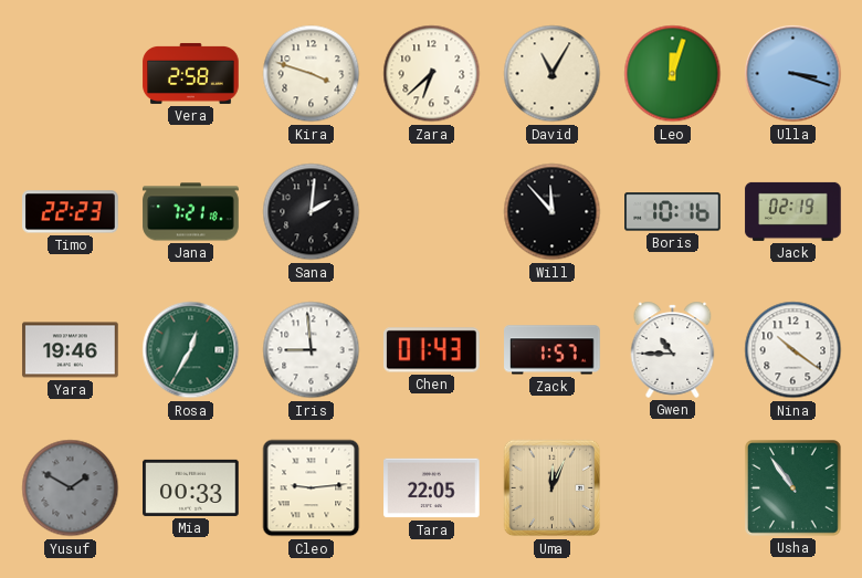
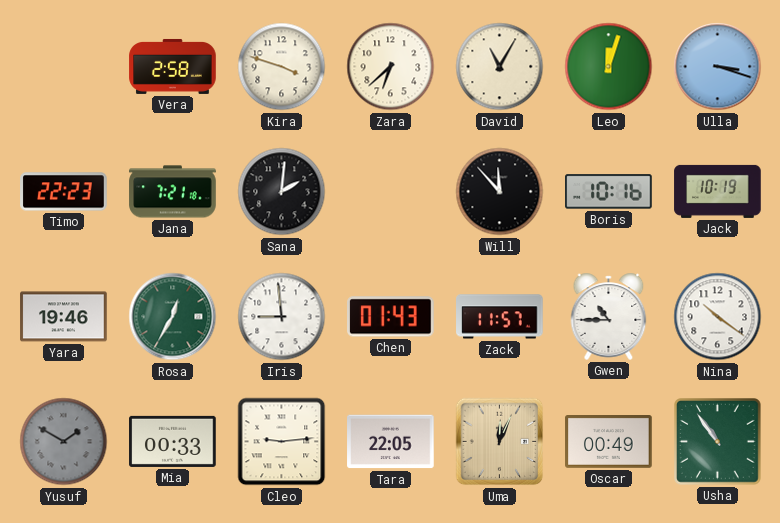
Jack: 02:19 -> 10:19
Zack: 1:57 -> 11:57
Oscar: none -> 00:49
